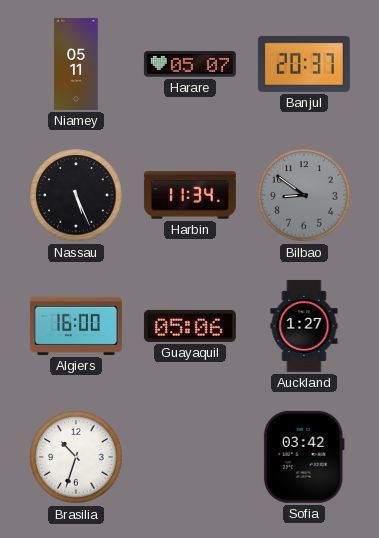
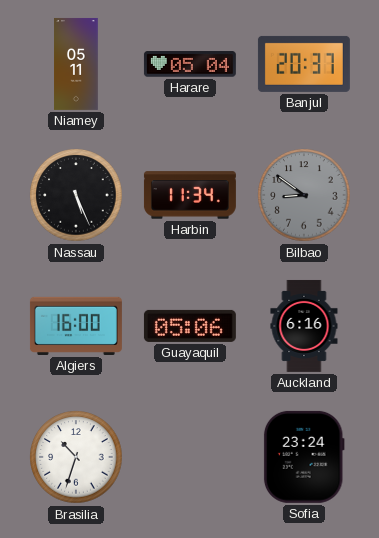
Harare: 05:07 -> 05:04
Auckland: 1:27 -> 6:16
Sofia: 03:42 -> 23:24
